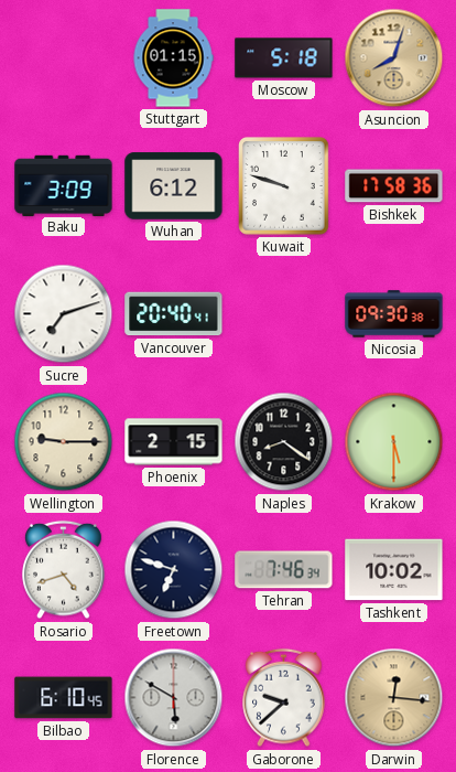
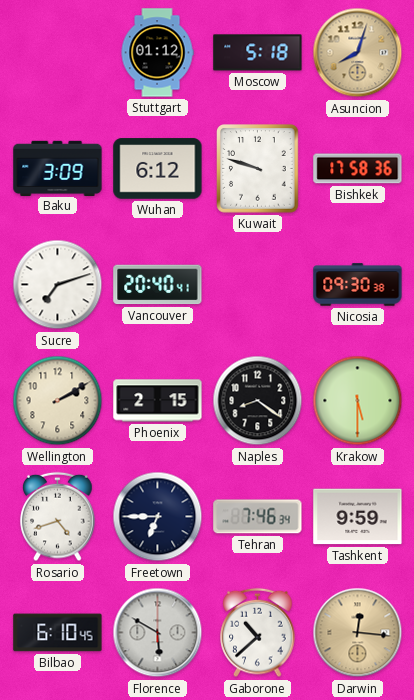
Stuttgart: 01:15 -> 01:12
Wellington: 9:15 -> 2:10
Freetown: 6:48 -> 6:45
Tashkent: 10:02 -> 9:59
Gaborone: 9:38 -> 10:38
